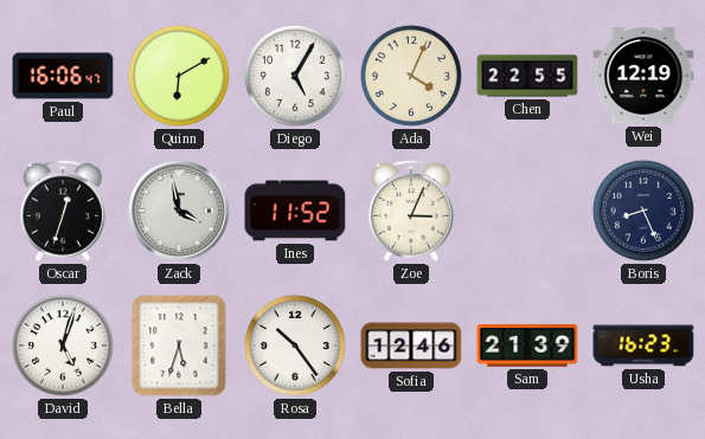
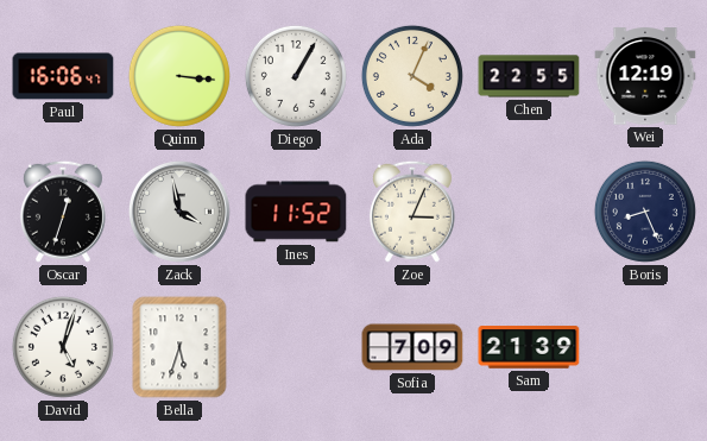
Quinn: 6:10 -> 3:16
Diego: 5:05 -> 1:05
Rosa: 10:24 -> none
Sofia: 12:46 -> 7:09
Usha: 16:23 -> none
